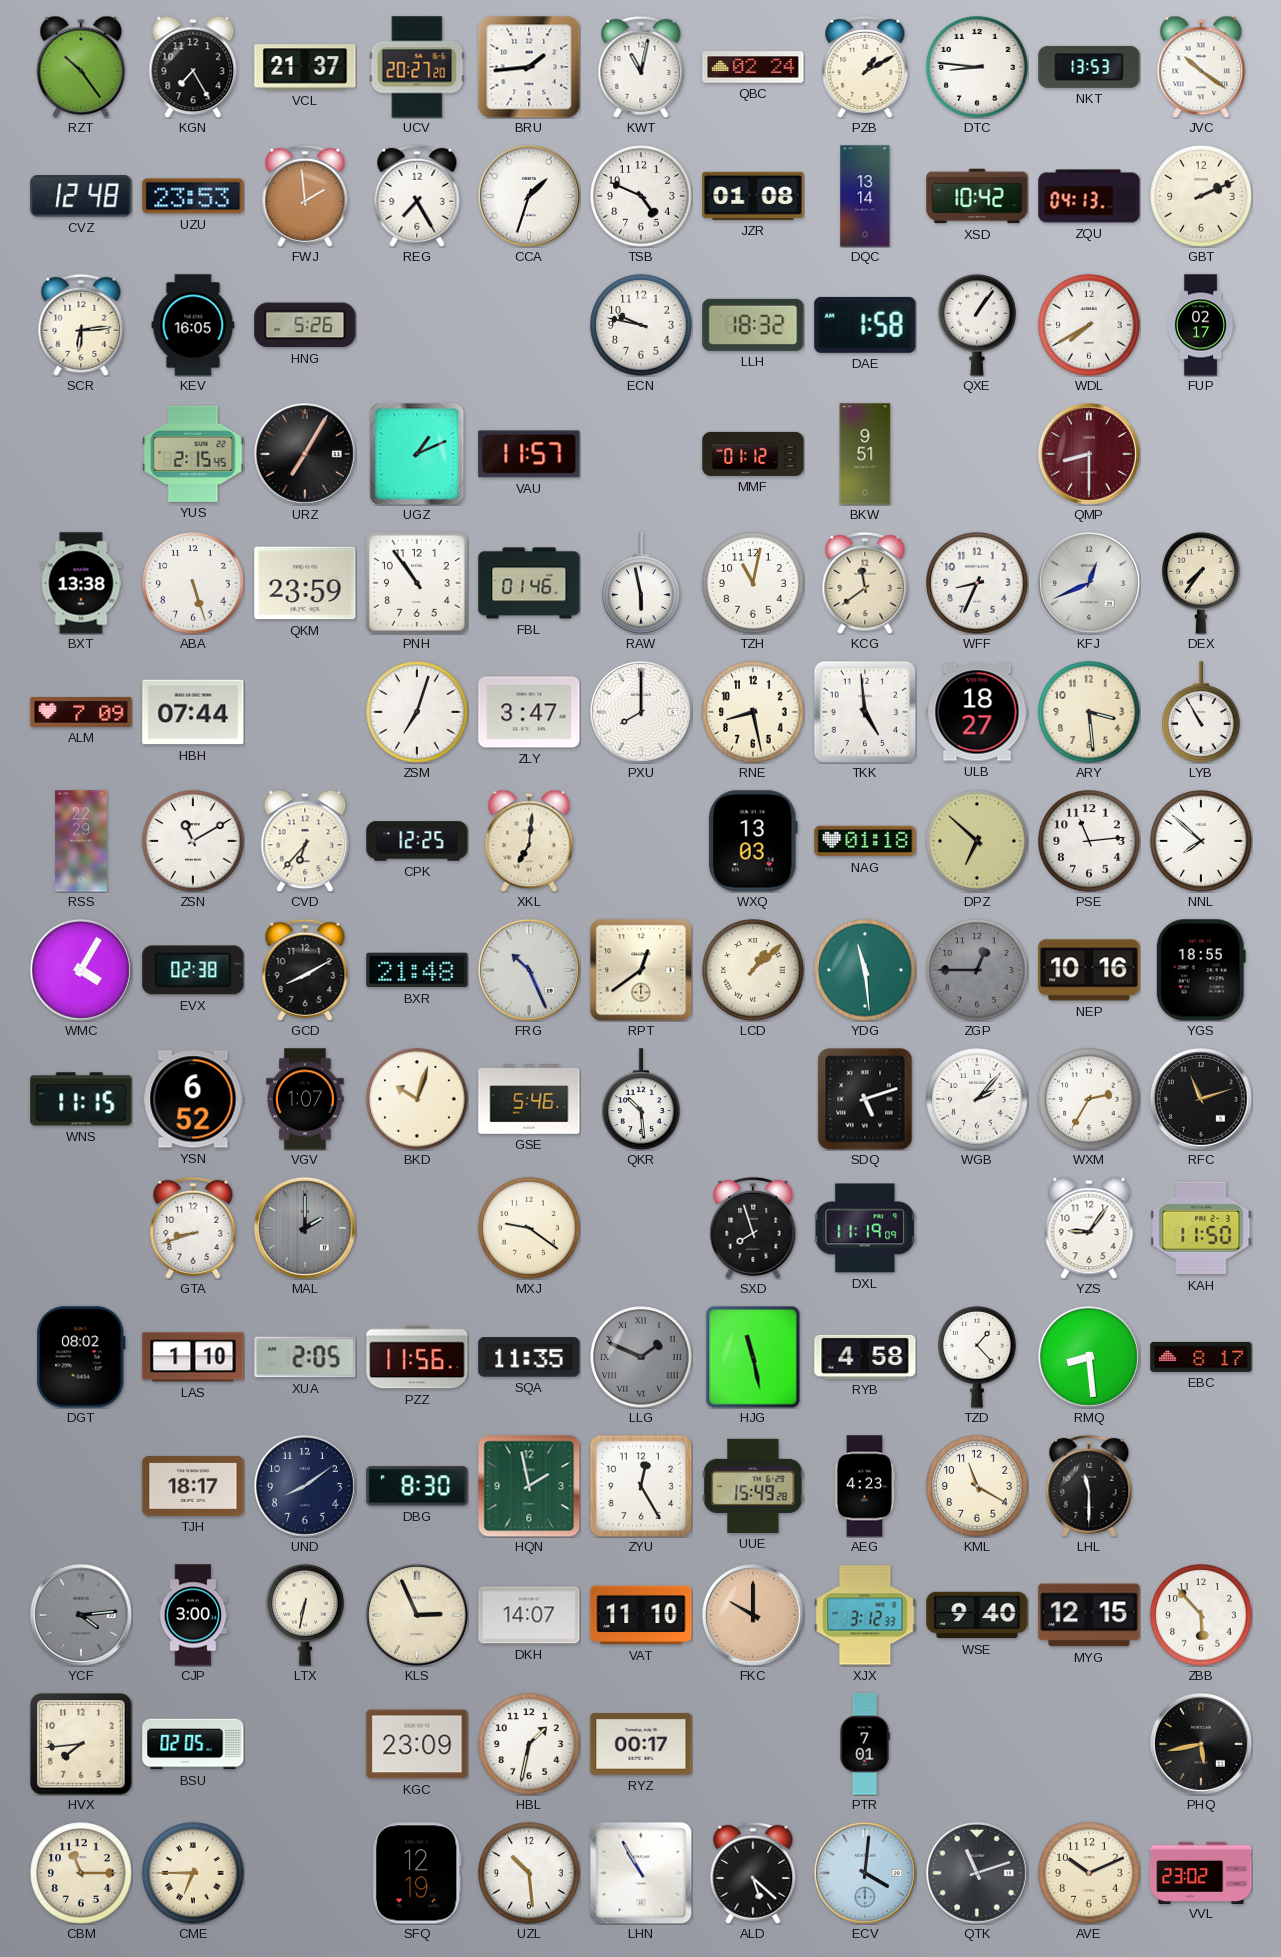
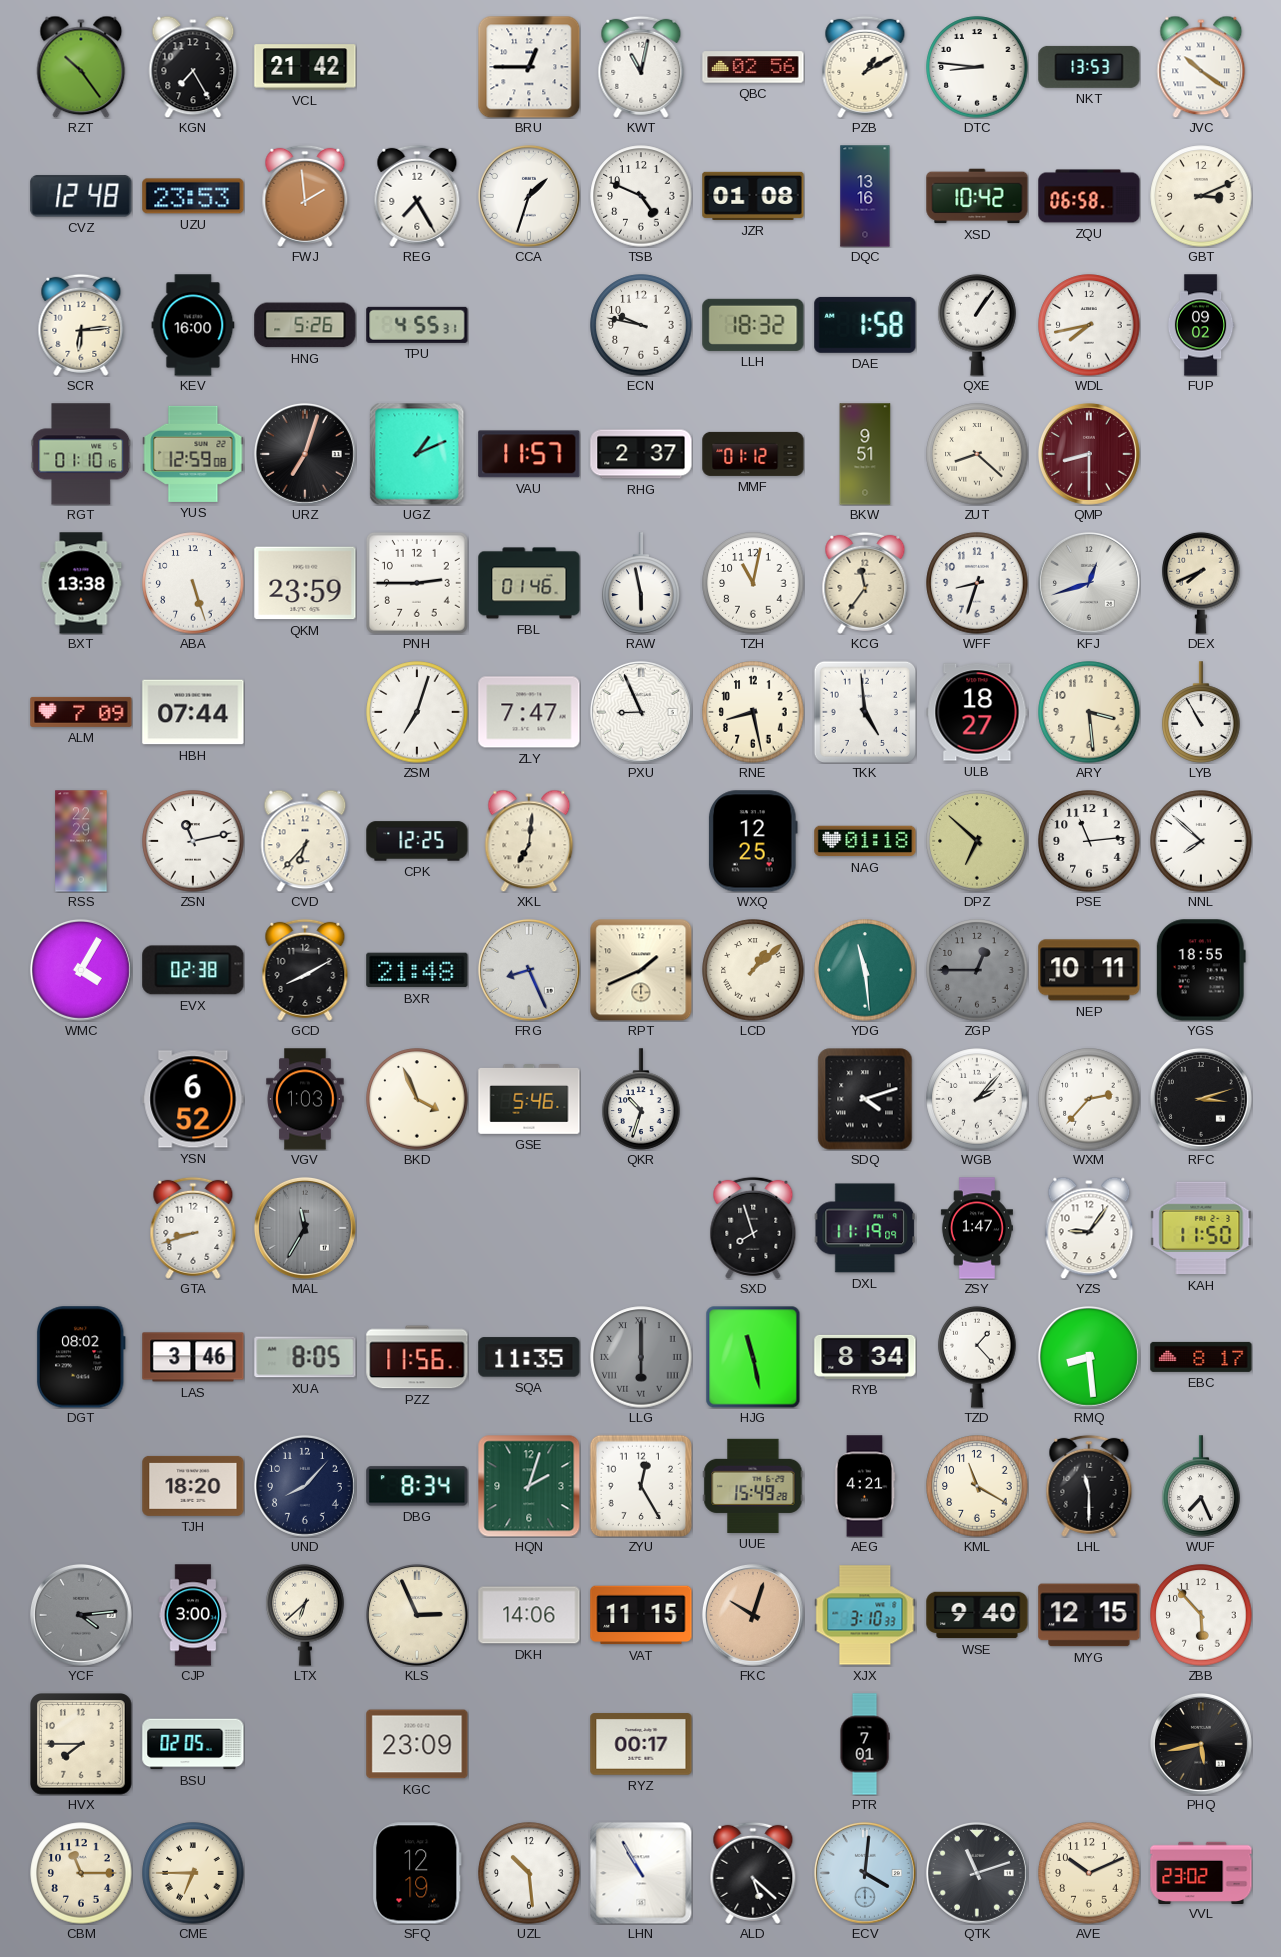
VCL: 21:37 -> 21:42
UCV: 20:27 -> none
BRU: 1:44 -> 12:45
QBC: 02:24 -> 02:56
DQC: 13:14 -> 13:16
ZQU: 04:13 -> 06:58
GBT: 2:11 -> 3:11
KEV: 16:05 -> 16:00
TPU: none -> 4:55
WDL: 7:40 -> 7:43
FUP: 02:17 -> 09:02
RGT: none -> 01:10
YUS: 2:15 -> 12:59
URZ: 7:05 -> 7:03
RHG: none -> 2:37
ZUT: none -> 8:22
PNH: 10:54 -> 2:45
KCG: 11:39 -> 11:36
WFF: 8:34 -> 8:33
KFJ: 12:41 -> 12:42
DEX: 7:36 -> 7:41
ZLY: 3:47 -> 7:47
PXU: 8:00 -> 8:56
ZSN: 11:10 -> 11:13
WXQ: 13:03 -> 12:25
FRG: 10:26 -> 8:26
RPT: 12:39 -> 1:41
NEP: 10:16 -> 10:11
WNS: 11:15 -> none
VGV: 1:07 -> 1:03
BKD: 10:03 -> 3:56
QKR: 10:29 -> 10:33
SDQ: 5:12 -> 4:12
WXM: 2:35 -> 2:37
RFC: 11:12 -> 3:12
MAL: 2:00 -> 11:35
MXJ: 9:21 -> none
ZSY: none -> 1:47
LAS: 1:10 -> 3:46
XUA: 2:05 -> 8:05
LLG: 1:49 -> 6:00
RYB: 4:58 -> 8:34
TJH: 18:17 -> 18:20
UND: 8:09 -> 8:07
DBG: 8:30 -> 8:34
HQN: 1:58 -> 2:03
AEG: 4:23 -> 4:21
WUF: none -> 7:26
LTX: 6:32 -> 6:38
DKH: 14:07 -> 14:06
VAT: 11:10 -> 11:15
FKC: 10:00 -> 10:03
XJX: 3:12 -> 3:10
HVX: 7:44 -> 7:45
HBL: 1:32 -> none
